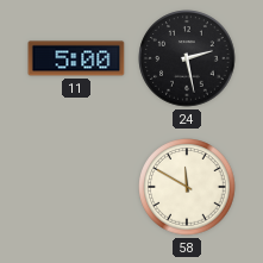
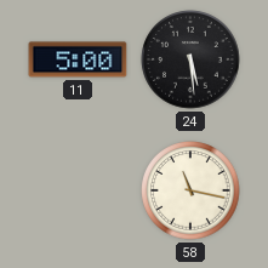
24: 2:28 -> 5:29
58: 11:50 -> 11:17
